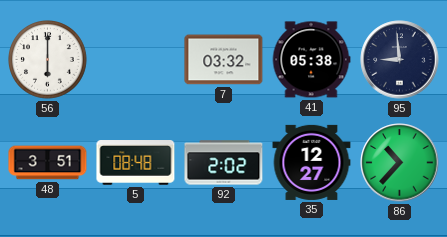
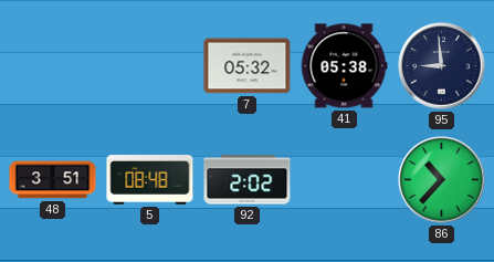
56: 6:00 -> none
7: 03:32 -> 05:32
35: 12:27 -> none
